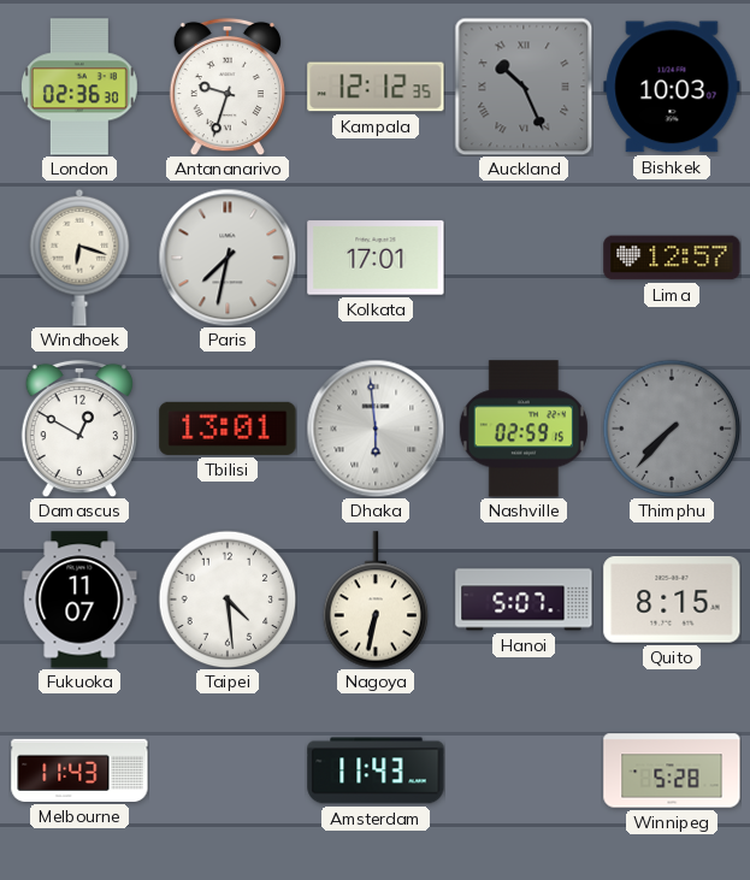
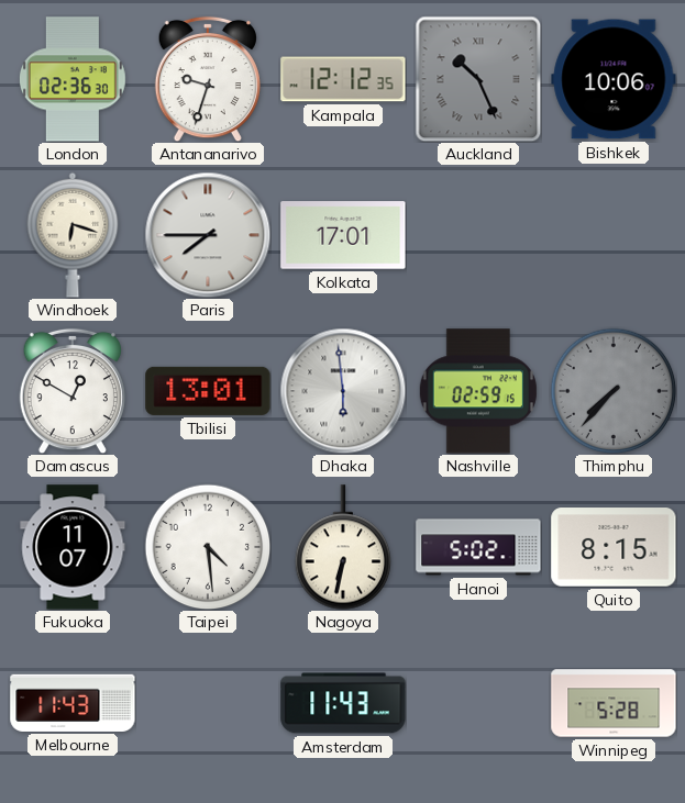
Bishkek: 10:03 -> 10:06
Paris: 7:32 -> 7:45
Lima: 12:57 -> none
Hanoi: 5:07 -> 5:02
